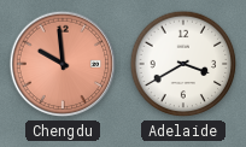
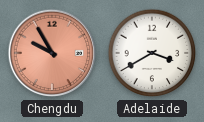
Chengdu: 9:59 -> 9:55
